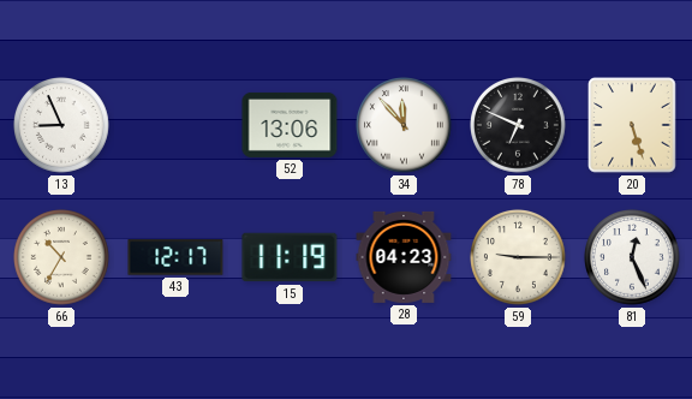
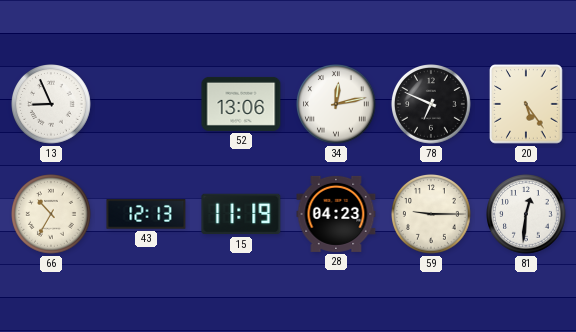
34: 11:53 -> 12:13
20: 5:27 -> 5:24
43: 12:17 -> 12:13
81: 12:26 -> 12:31
